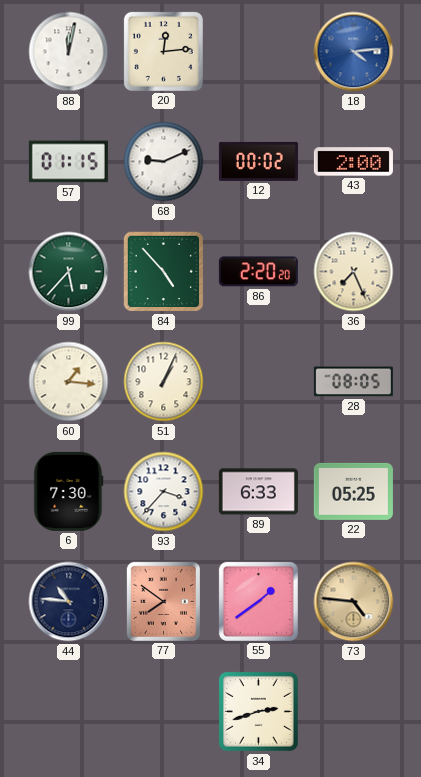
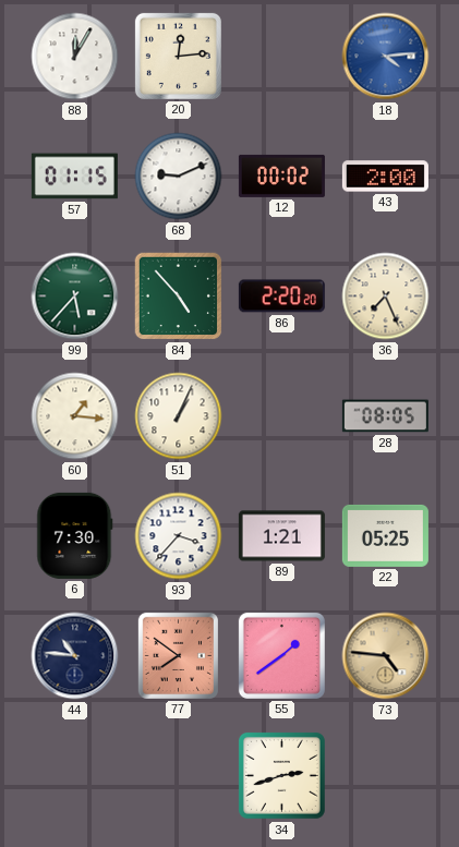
88: 12:02 -> 12:05
89: 6:33 -> 1:21
